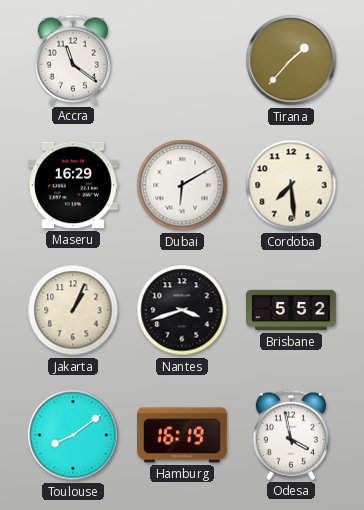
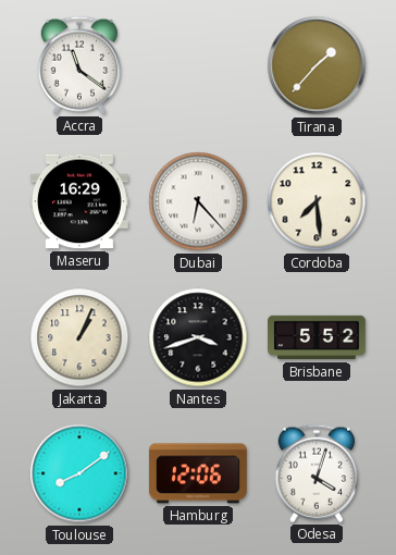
Dubai: 6:10 -> 6:23
Hamburg: 16:19 -> 12:06
Odesa: 3:58 -> 4:03
